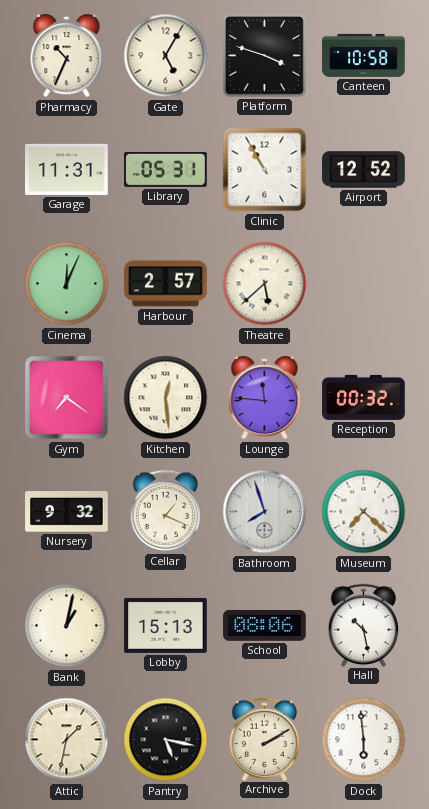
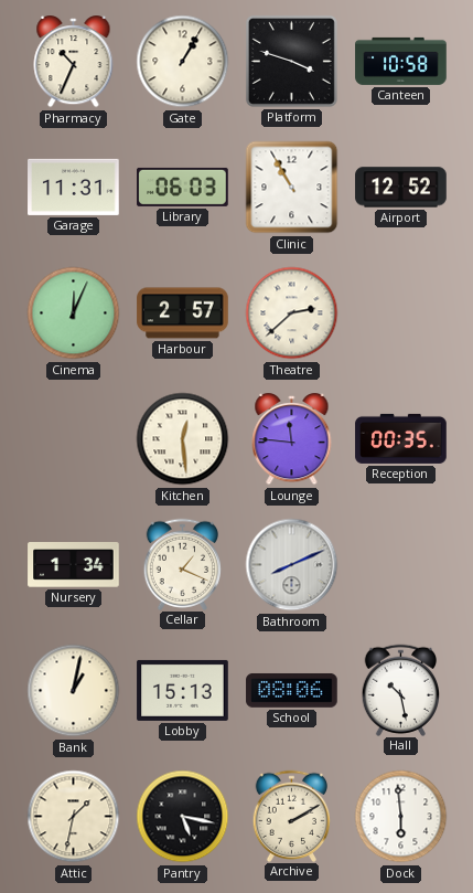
Gate: 5:05 -> 1:05
Library: 05:31 -> 06:03
Theatre: 5:38 -> 2:38
Gym: 7:21 -> none
Reception: 00:32 -> 00:35
Nursery: 9:32 -> 1:34
Bathroom: 7:57 -> 8:11
Museum: 7:22 -> none
